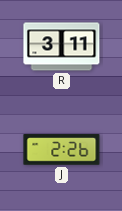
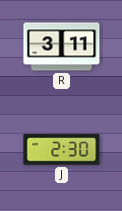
J: 2:26 -> 2:30
